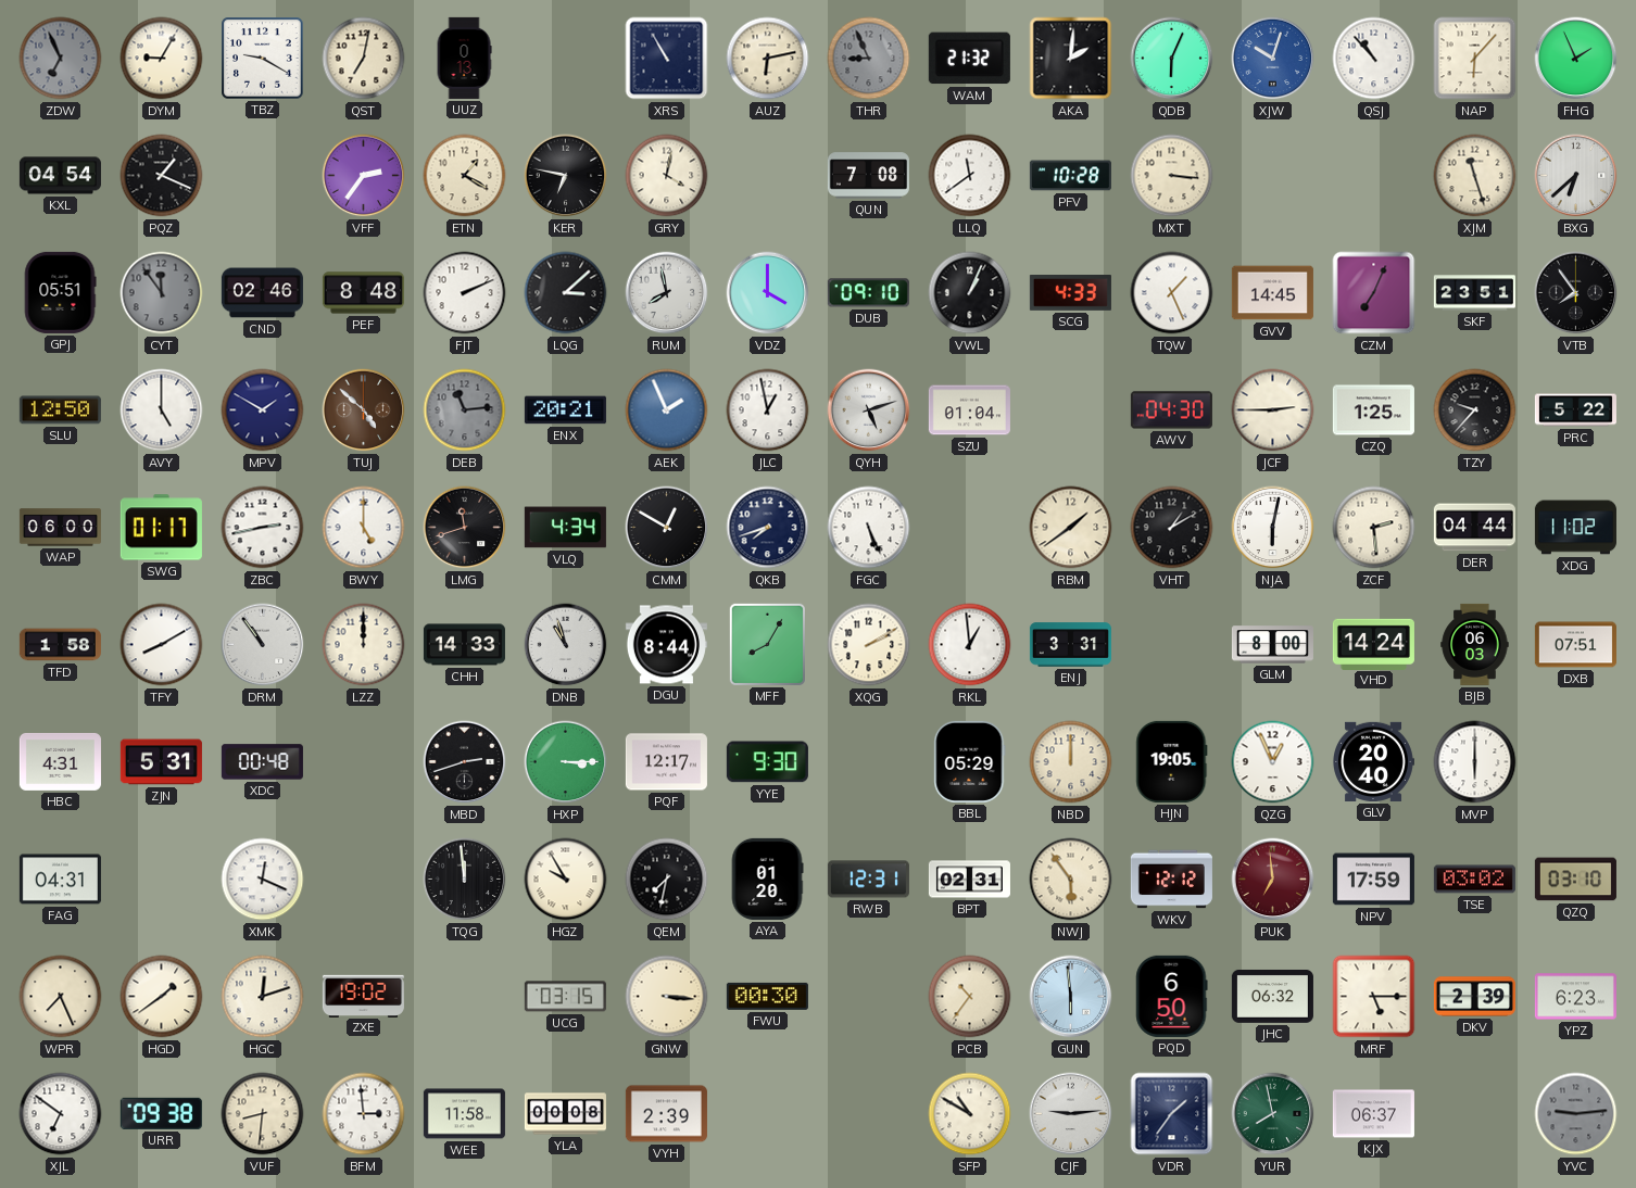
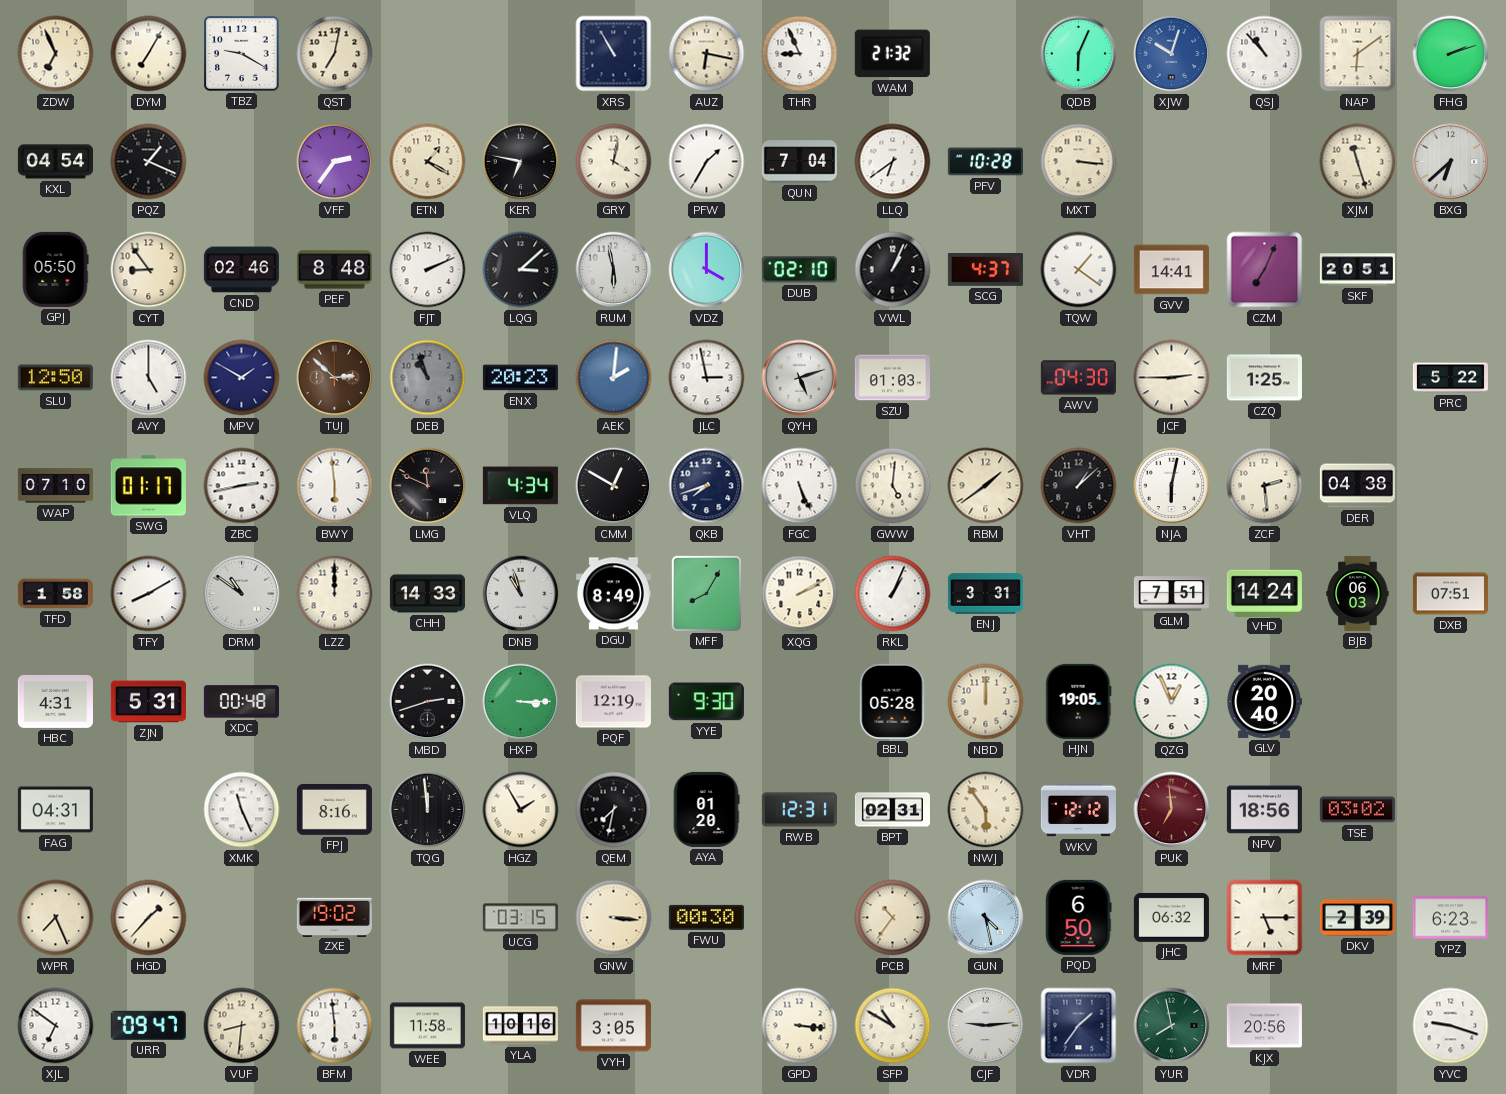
ZDW dial: grey -> cream
DYM: 9:05 -> 7:05
UUZ: 0:13 -> none
AUZ: 6:13 -> 6:17
THR dial: grey -> white
AKA: 2:01 -> none
NAP: 6:07 -> 6:09
FHG: 1:56 -> 2:12
PFW: none -> 1:35
QUN: 7:08 -> 7:04
LLQ: 11:39 -> 6:39
GPJ: 05:51 -> 05:50
CYT: 11:54 -> 8:54
CYT dial: grey -> cream
RUM: 7:58 -> 5:58
DUB: 09:10 -> 02:10
SCG: 4:33 -> 4:37
TQW: 1:26 -> 1:21
GVV: 14:45 -> 14:41
SKF: 23:51 -> 20:51
VTB: 7:54 -> none
TUJ: 4:52 -> 2:52
DEB: 11:14 -> 10:57
ENX: 20:21 -> 20:23
AEK: 1:56 -> 2:01
JLC: 12:58 -> 2:58
SZU: 01:04 -> 01:03
TZY: 9:37 -> none
WAP: 06:00 -> 07:10
BWY: 5:00 -> 5:59
LMG: 11:42 -> 11:49
GWW: none -> 5:01
VHT: 1:10 -> 1:08
DER: 04:44 -> 04:38
XDG: 11:02 -> none
DRM: 10:54 -> 10:51
DGU: 8:44 -> 8:49
RKL: 12:59 -> 1:04
GLM: 8:00 -> 7:51
PQF: 12:17 -> 12:19
BBL: 05:29 -> 05:28
MVP: 6:00 -> none
XMK: 12:19 -> 11:26
FPJ: none -> 8:16
HGZ: 9:55 -> 1:55
NPV: 17:59 -> 18:56
QZQ: 03:10 -> none
HGD: 1:39 -> 1:37
HGC: 12:12 -> none
GUN: 5:59 -> 4:28
URR: 09:38 -> 09:47
BFM: 2:59 -> 5:59
YLA: 00:08 -> 10:16
VYH: 2:39 -> 3:05
GPD: none -> 3:16
KJX: 06:37 -> 20:56
YVC: 9:14 -> 9:18
YVC dial: grey -> white
